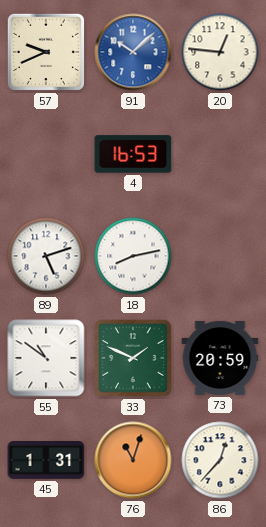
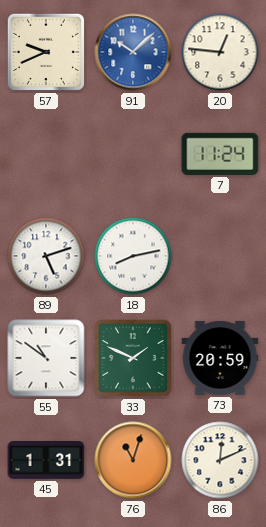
4: 16:53 -> none
7: none -> 11:24
86: 12:37 -> 12:11
